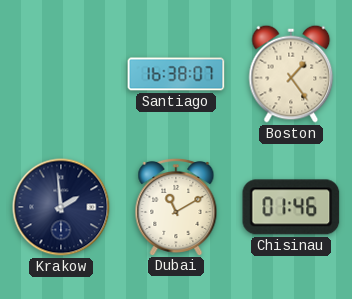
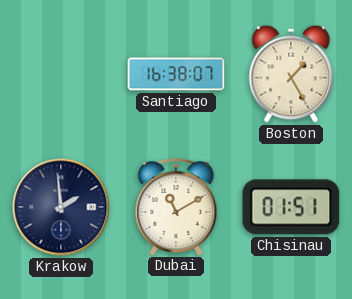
Boston: 1:24 -> 1:25
Chisinau: 01:46 -> 01:51
